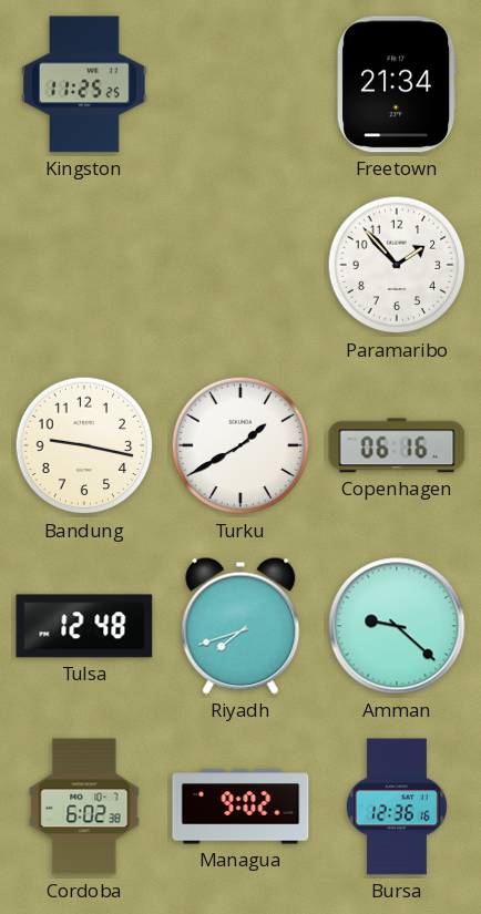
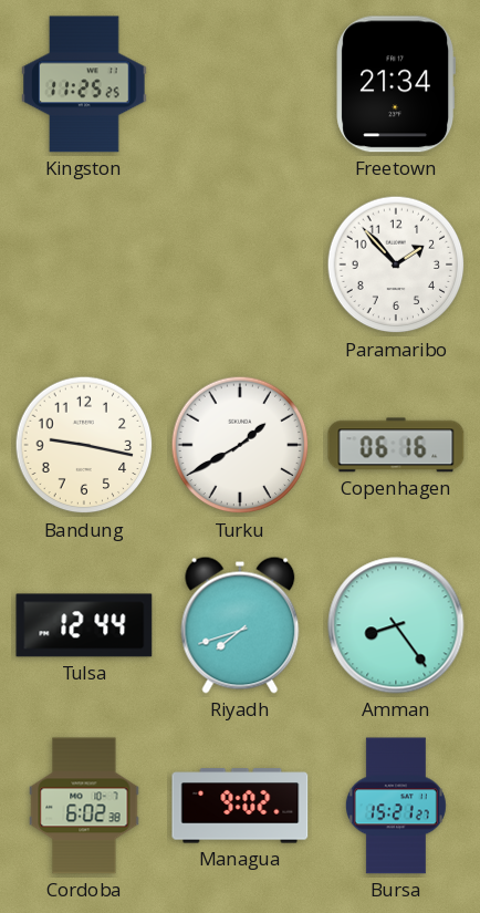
Tulsa: 12:48 -> 12:44
Amman: 9:22 -> 8:24
Bursa: 12:36 -> 15:21
